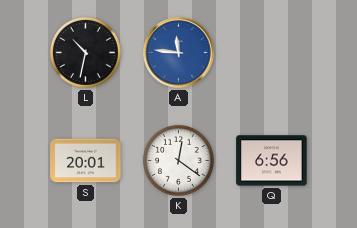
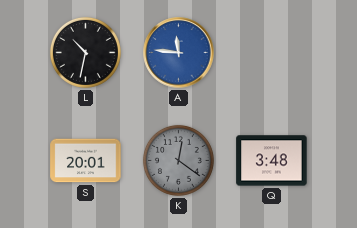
K dial: white -> grey
Q: 6:56 -> 3:48
